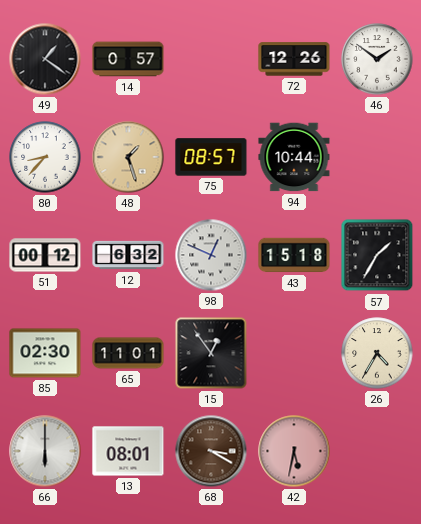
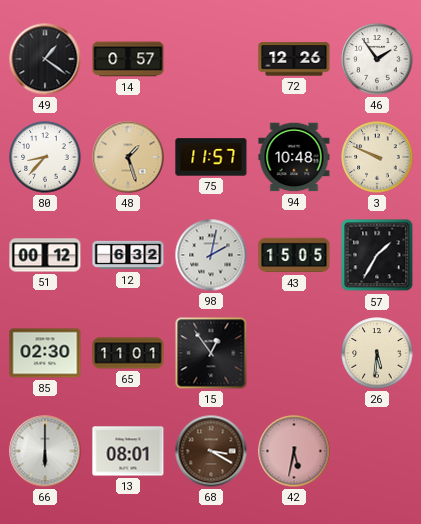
46: 1:51 -> 1:54
75: 08:57 -> 11:57
94: 10:44 -> 10:48
3: none -> 9:49
98: 12:49 -> 2:02
43: 15:18 -> 15:05
26: 4:35 -> 5:31
